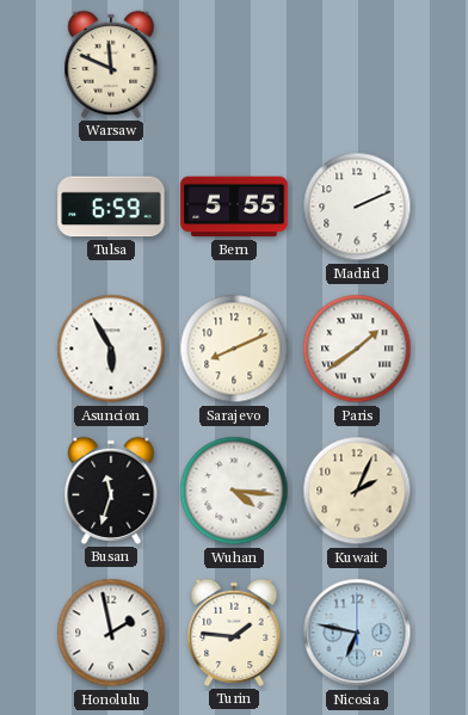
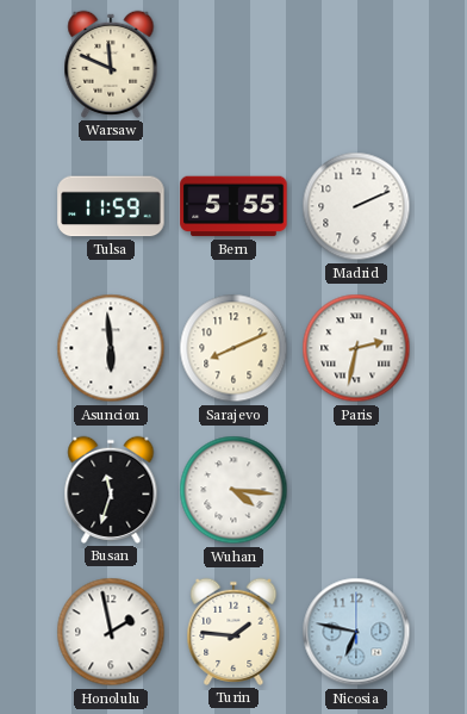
Tulsa: 6:59 -> 11:59
Asuncion: 5:55 -> 5:59
Paris: 1:39 -> 2:32
Kuwait: 2:04 -> none
